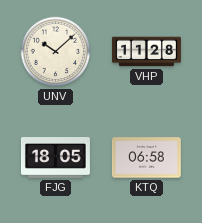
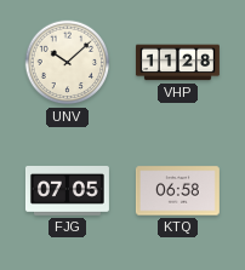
FJG: 18:05 -> 07:05
